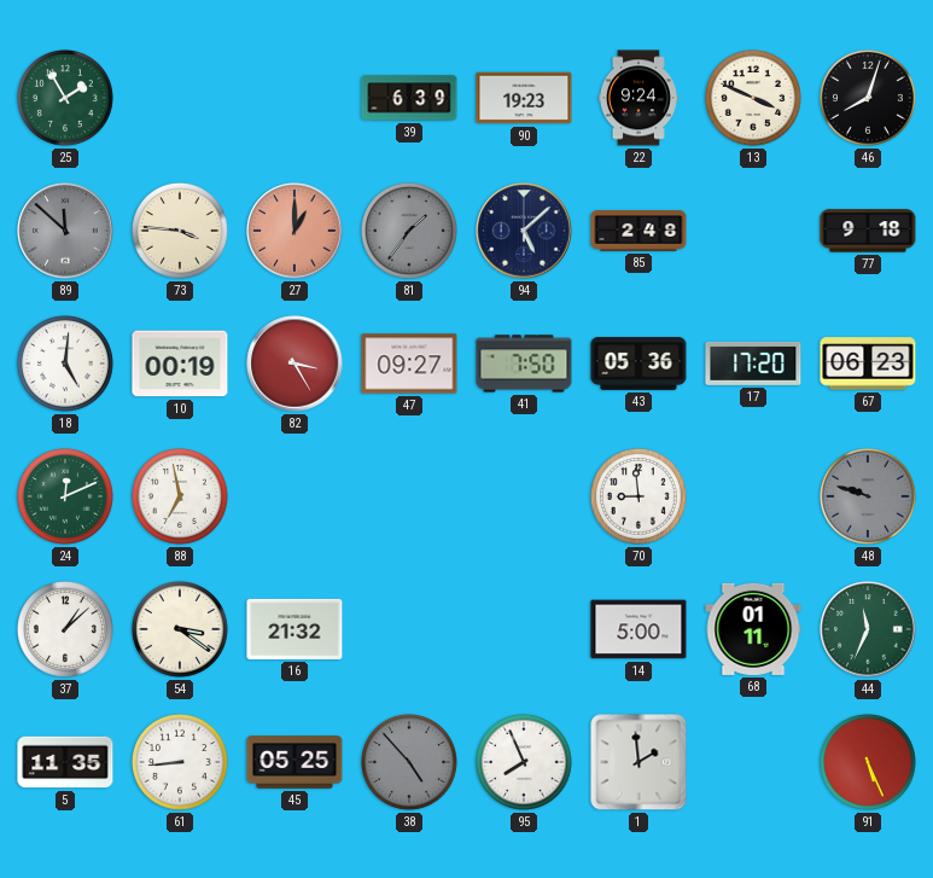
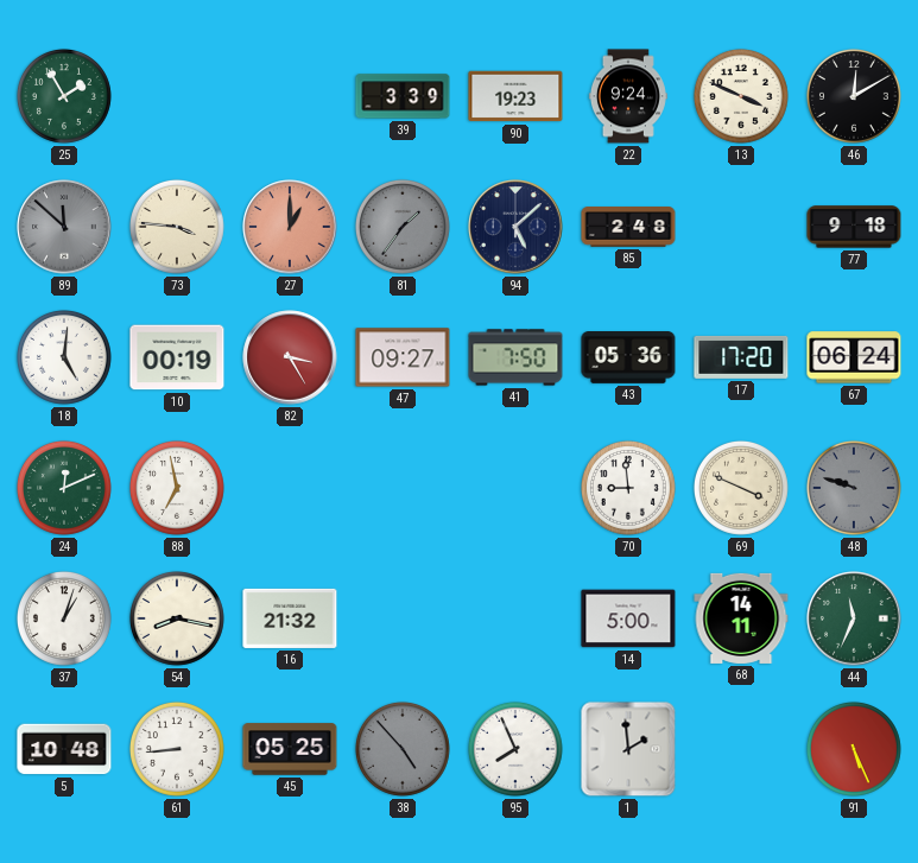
39: 6:39 -> 3:39
46: 8:03 -> 12:10
67: 06:23 -> 06:24
69: none -> 3:49
37: 1:08 -> 1:03
54: 3:21 -> 8:17
68: 01:11 -> 14:11
5: 11:35 -> 10:48
